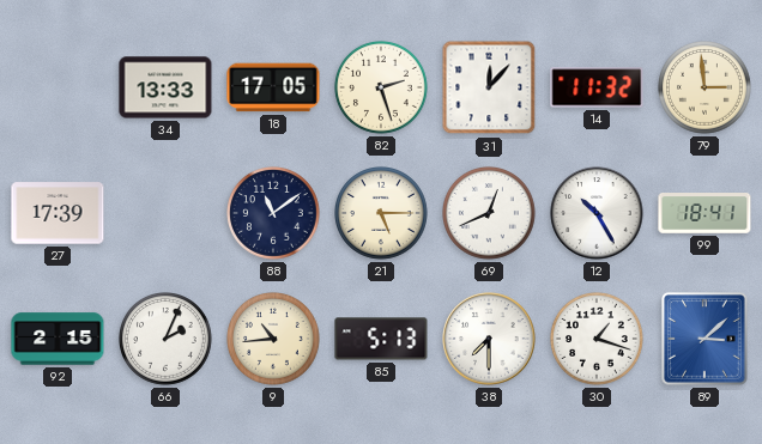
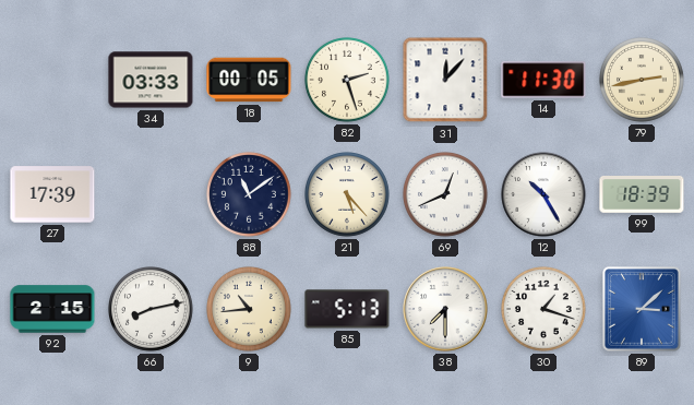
34: 13:33 -> 03:33
18: 17:05 -> 00:05
14: 11:32 -> 11:30
79: 2:59 -> 2:43
21: 5:15 -> 5:23
99: 18:41 -> 18:39
66: 2:04 -> 8:13
